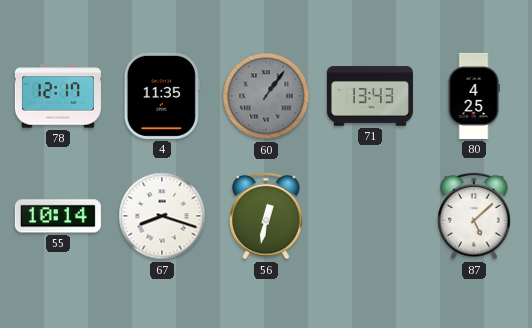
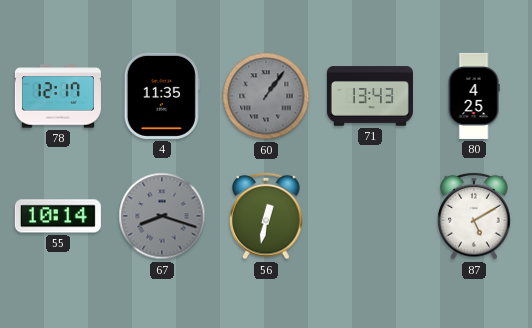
67 dial: white -> grey
87: 5:08 -> 5:10
